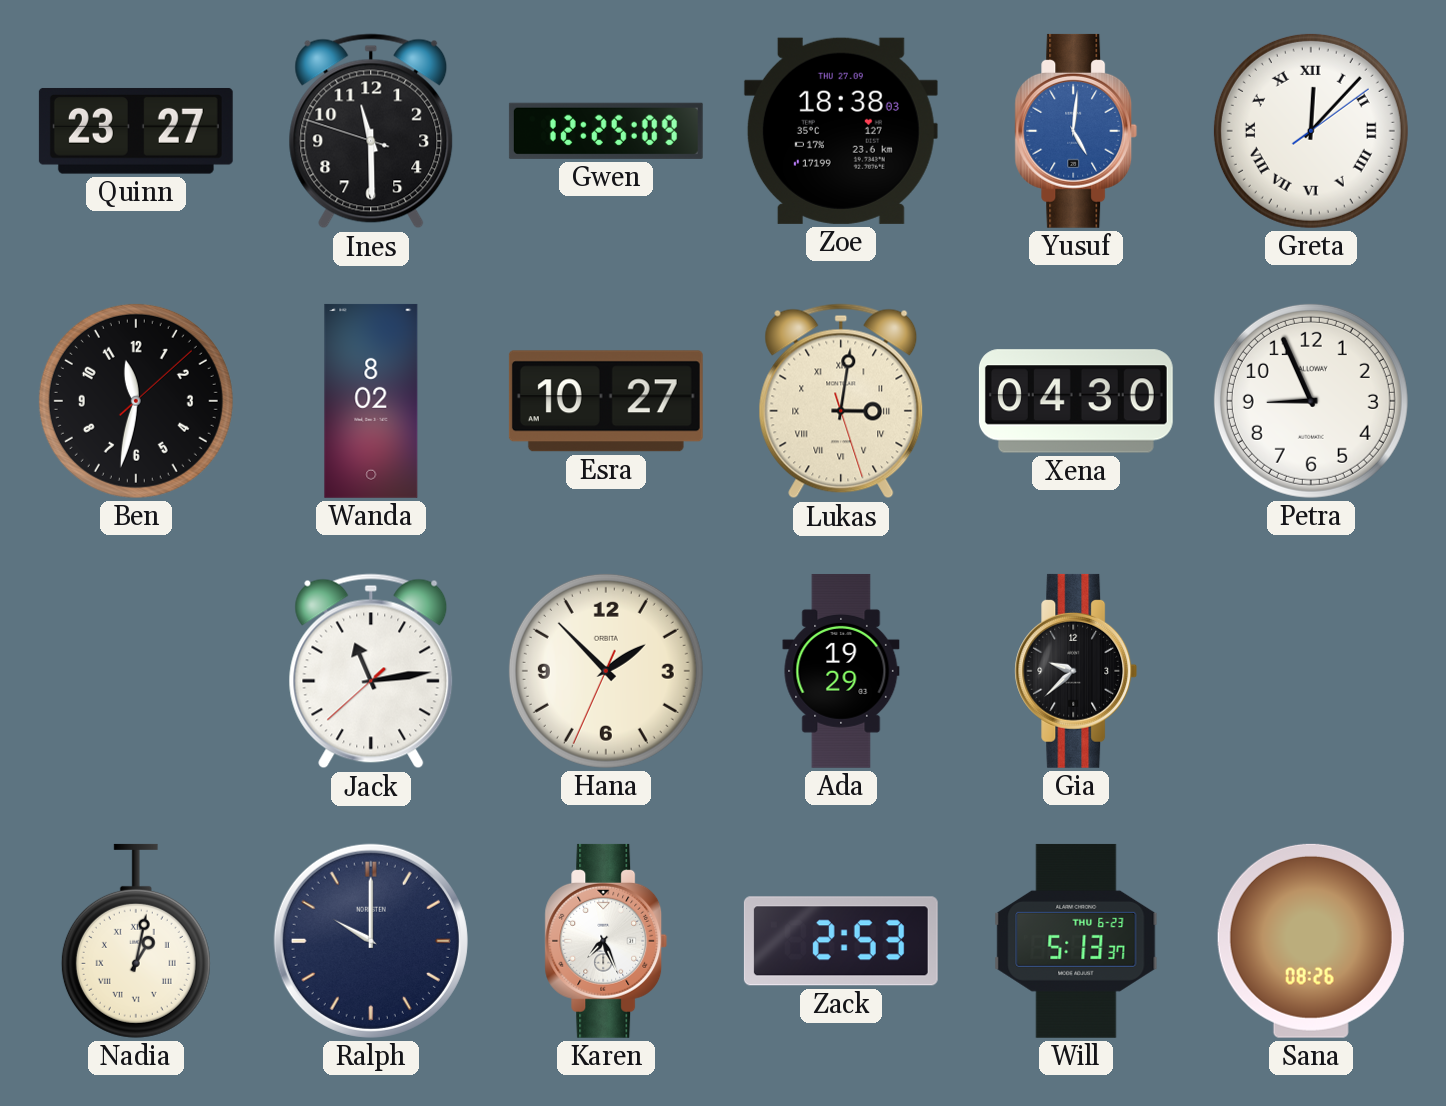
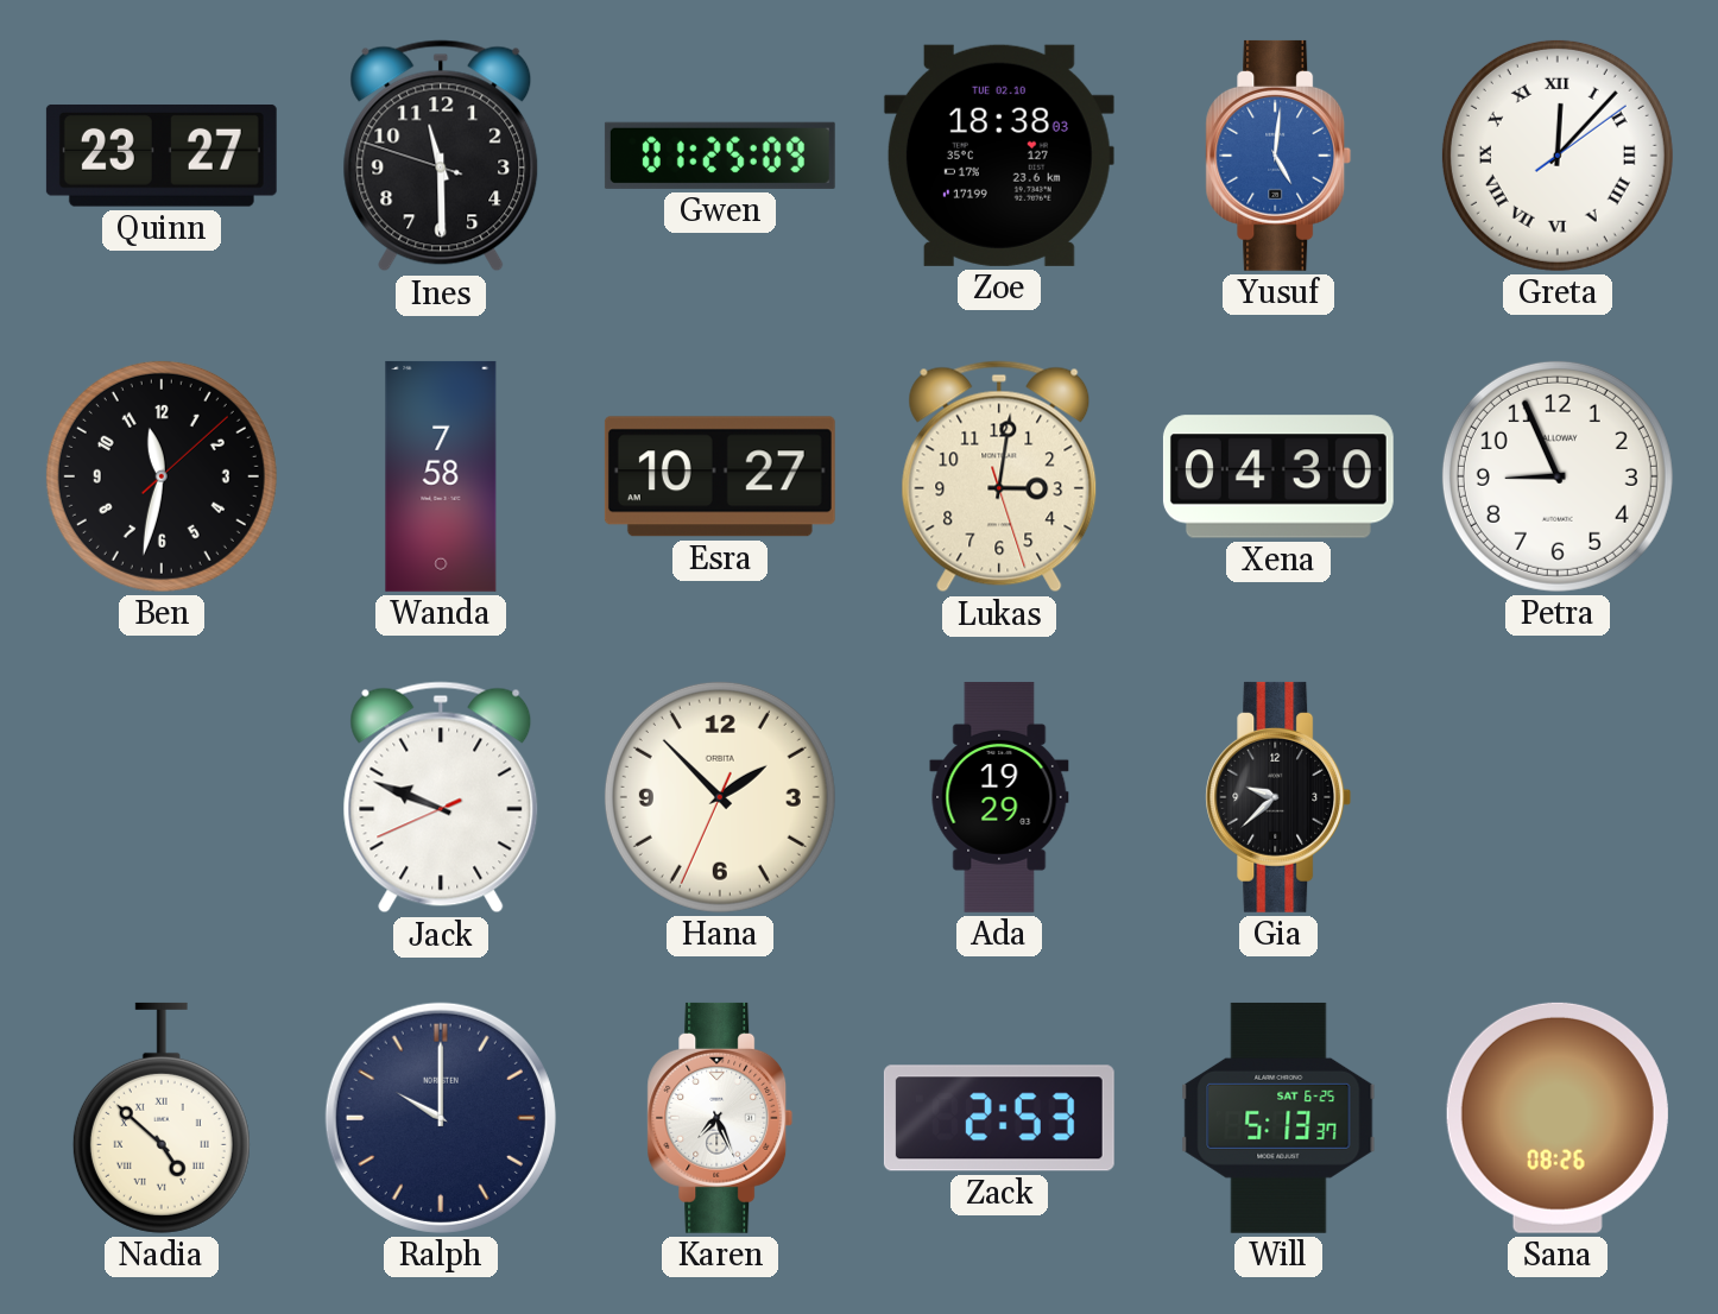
Gwen: 12:25 -> 01:25
Zoe date: THU 27.09 -> TUE 02.10
Wanda: 8:02 -> 7:58
Lukas numerals: Roman -> Arabic
Jack: 11:13 -> 9:48
Nadia: 1:02 -> 4:52
Will date: THU 6-23 -> SAT 6-25
